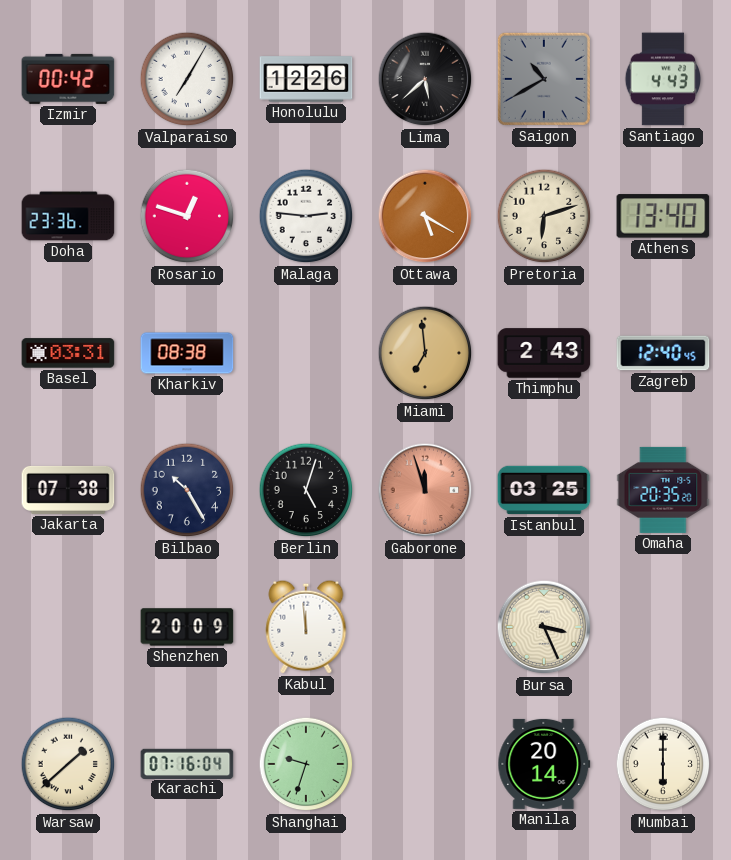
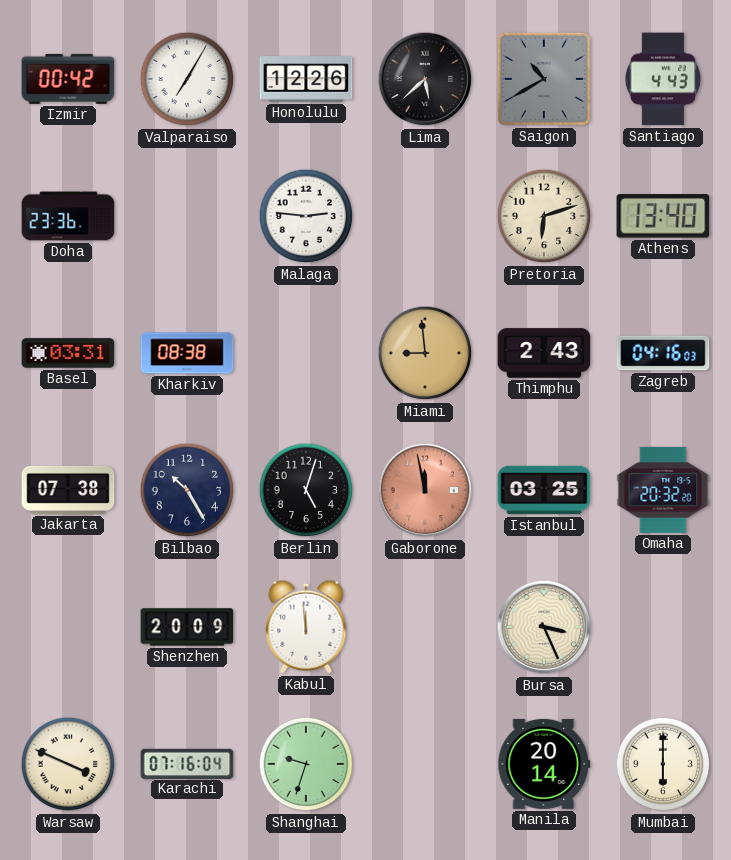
Rosario: 12:48 -> none
Ottawa: 5:20 -> none
Miami: 6:59 -> 8:59
Zagreb: 12:40 -> 04:16
Gaborone: 11:57 -> 11:58
Omaha: 20:35 -> 20:32
Warsaw: 1:38 -> 3:49
